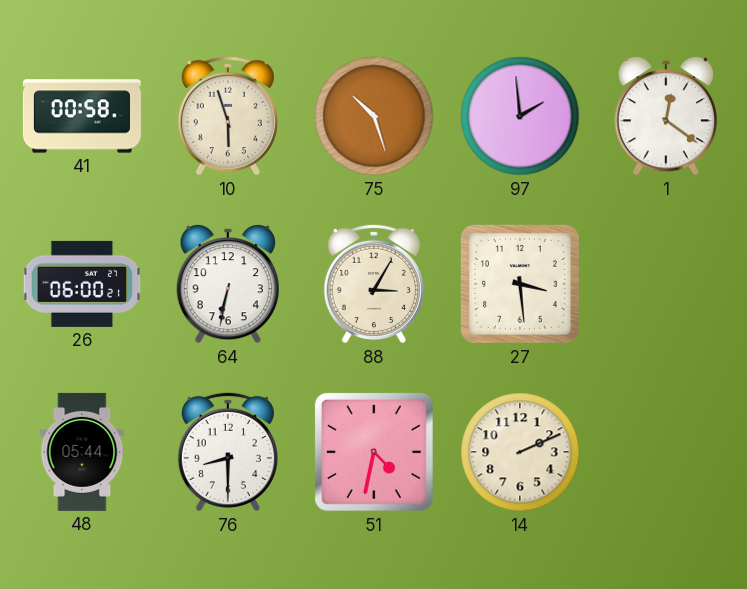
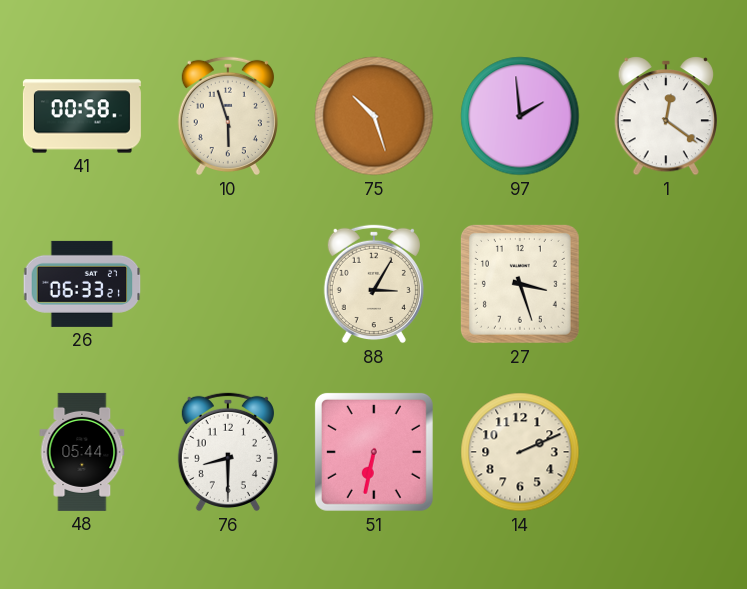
26: 06:00 -> 06:33
64: 6:32 -> none
27: 3:29 -> 3:27
51: 4:32 -> 6:32
